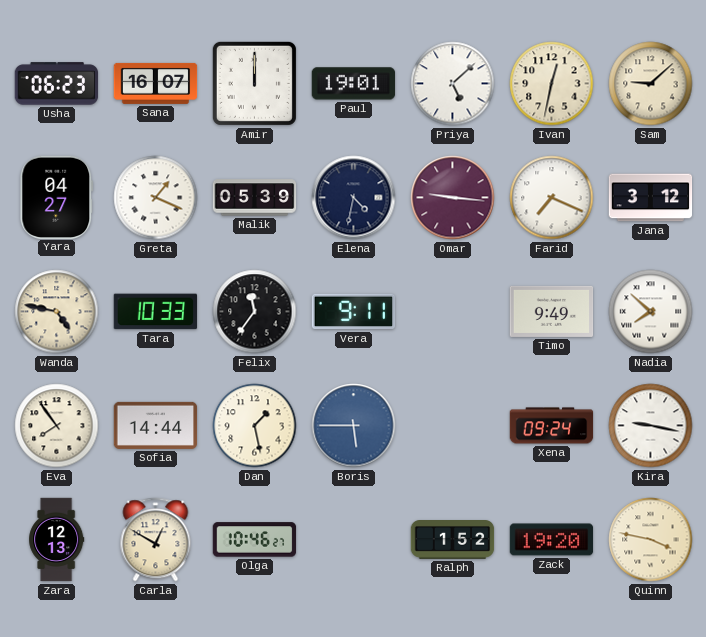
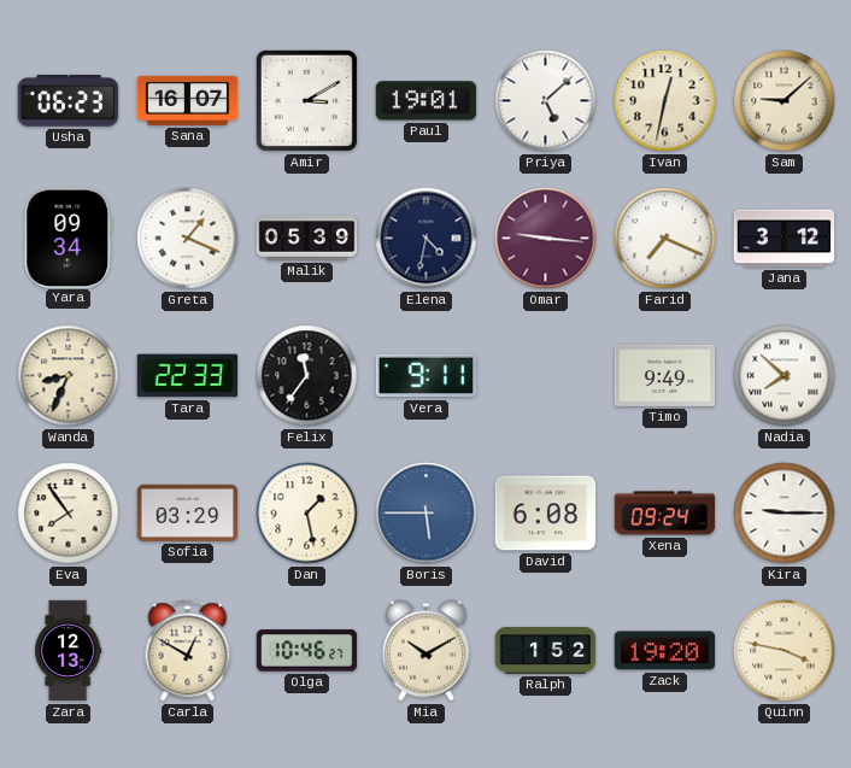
Amir: 12:00 -> 3:10
Yara: 04:27 -> 09:34
Wanda: 4:47 -> 8:34
Tara: 10:33 -> 22:33
Sofia: 14:44 -> 03:29
David: none -> 6:08
Kira: 9:17 -> 9:15
Mia: none -> 10:10
